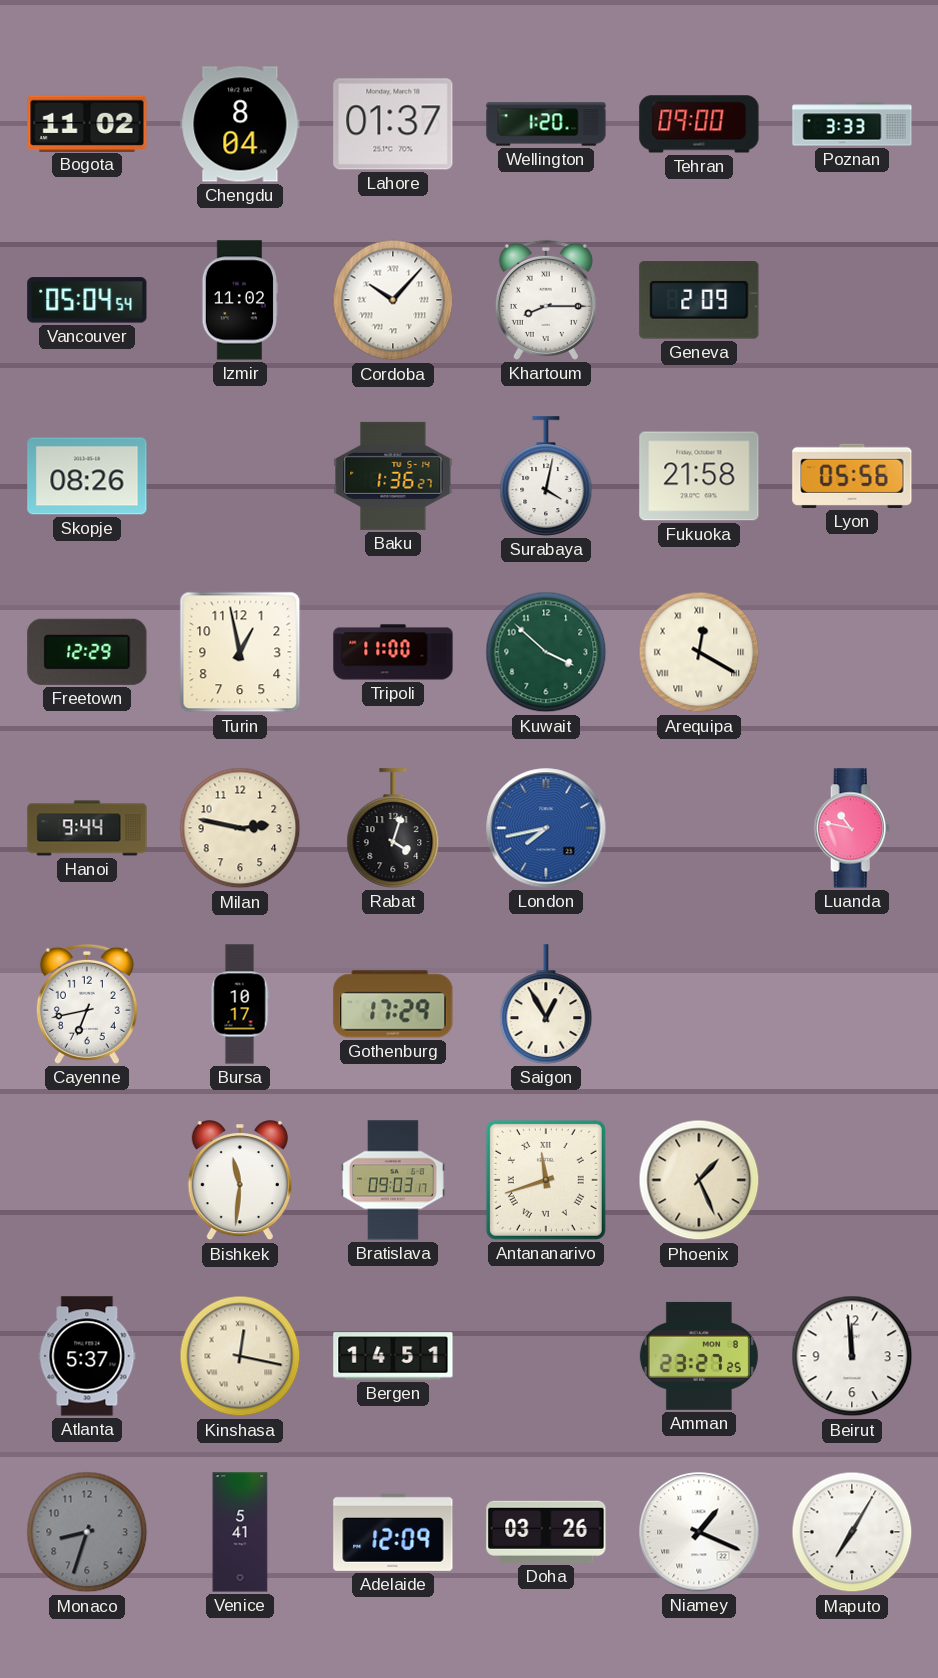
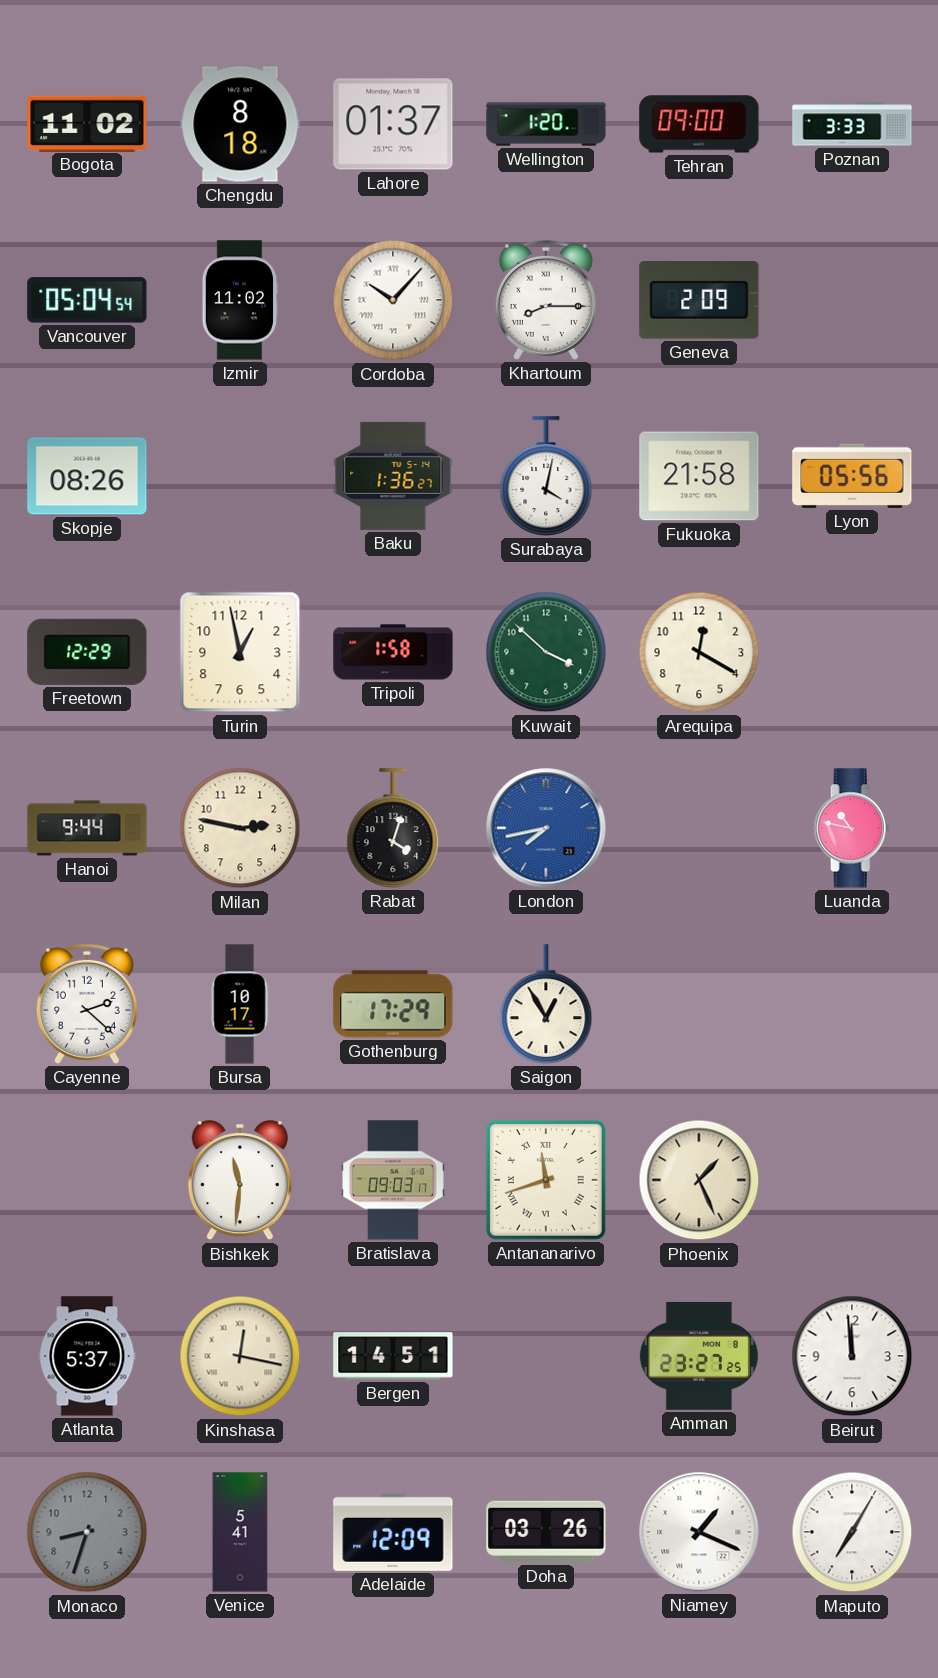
Chengdu: 8:04 -> 8:18
Tripoli: 11:00 -> 1:58
Arequipa numerals: Roman -> Arabic
Cayenne: 6:43 -> 2:22
